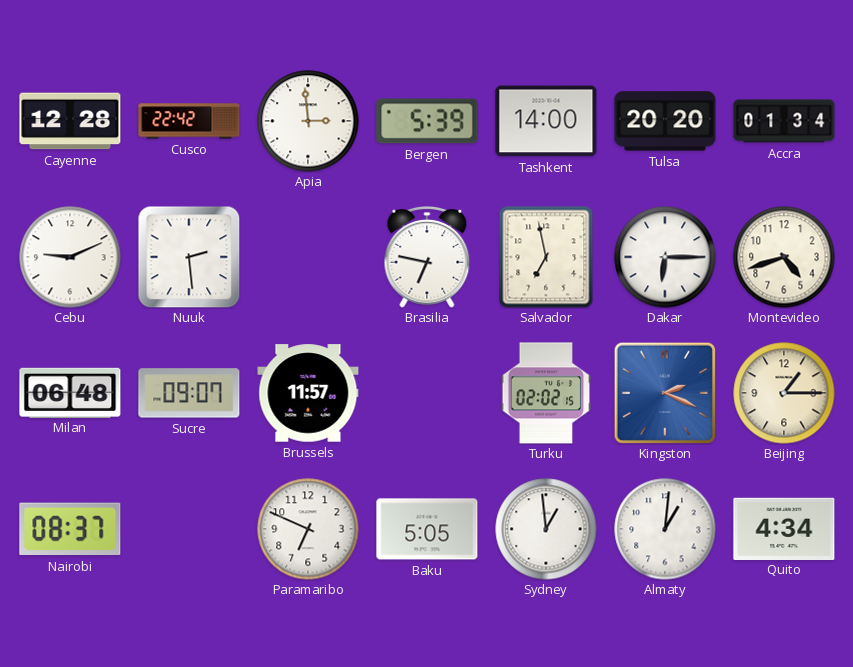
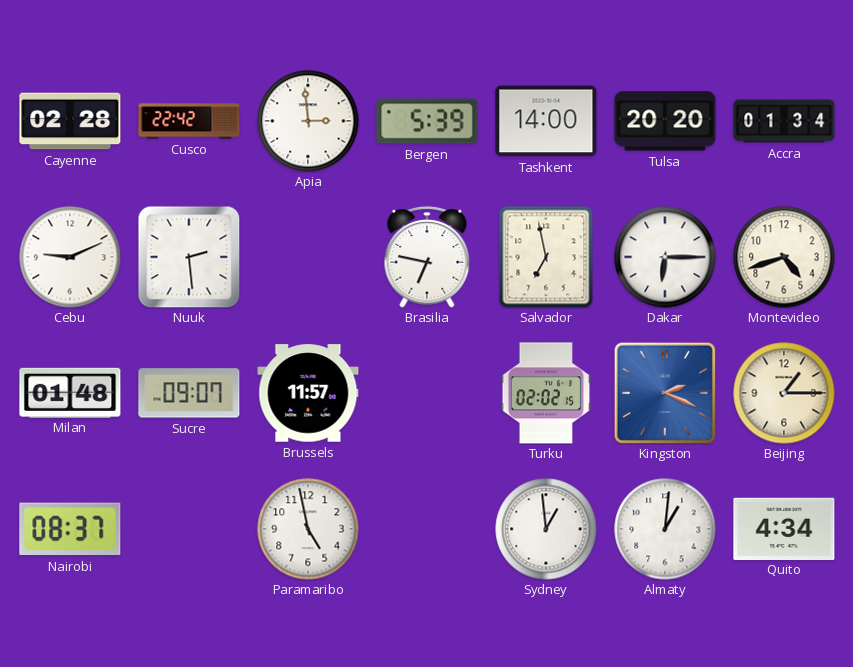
Cayenne: 12:28 -> 02:28
Milan: 06:48 -> 01:48
Paramaribo: 6:49 -> 4:58
Baku: 5:05 -> none
